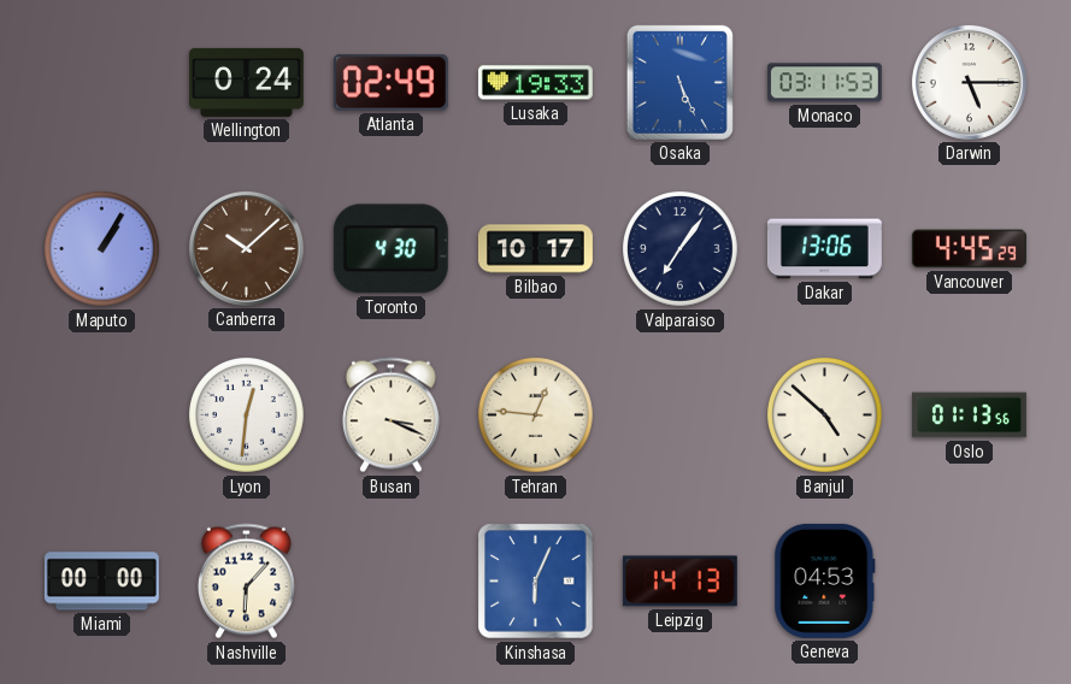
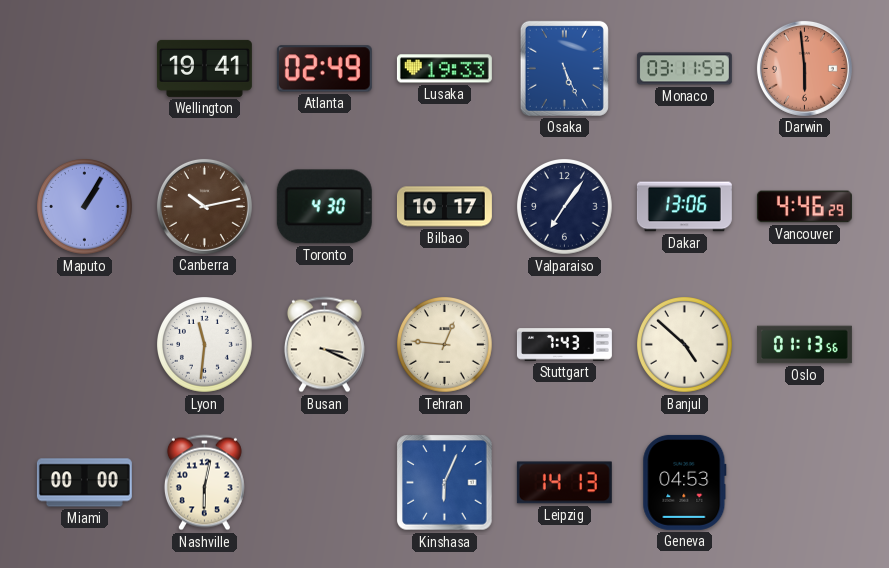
Wellington: 0:24 -> 19:41
Darwin: 5:15 -> 5:59
Darwin dial: white -> salmon
Canberra: 10:08 -> 10:13
Vancouver: 4:45 -> 4:46
Lyon: 12:31 -> 11:31
Stuttgart: none -> 7:43
Nashville: 6:07 -> 6:02
